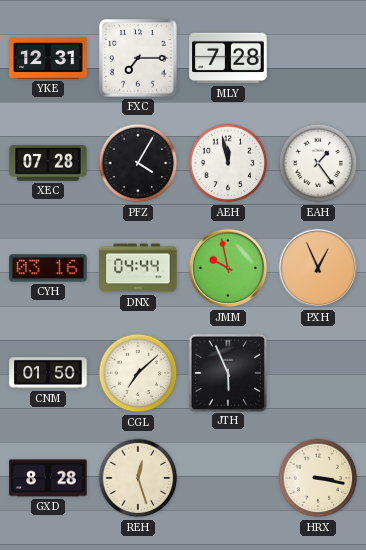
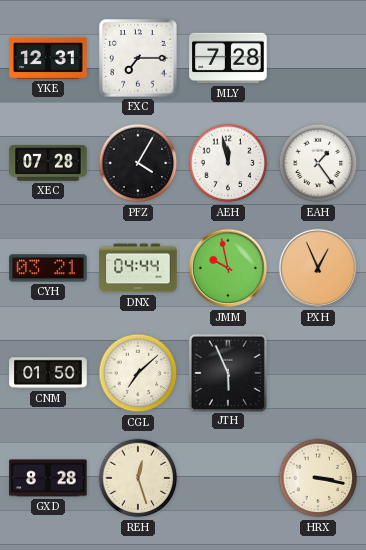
CYH: 03:16 -> 03:21
